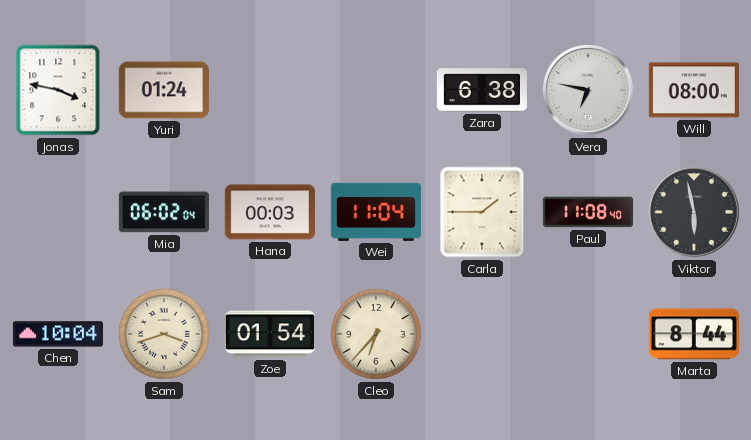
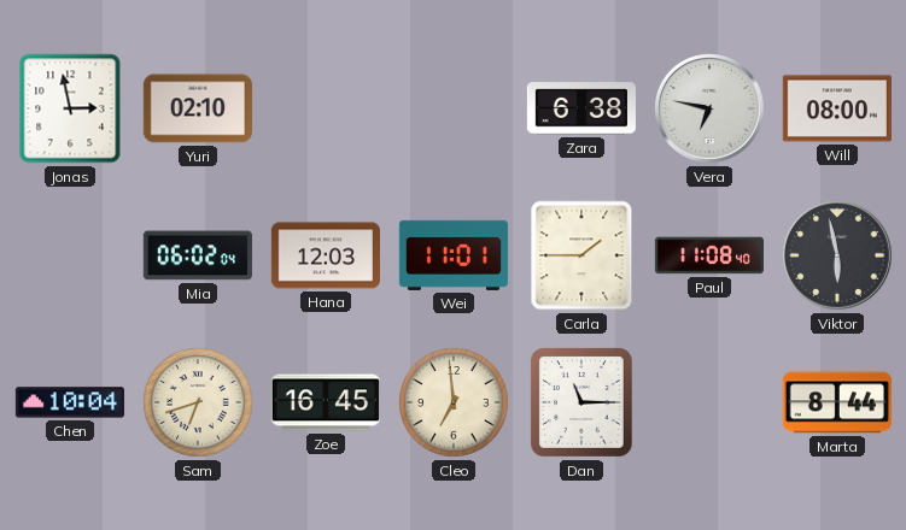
Jonas: 3:47 -> 2:58
Yuri: 01:24 -> 02:10
Hana: 00:03 -> 12:03
Wei: 11:04 -> 11:01
Sam: 3:42 -> 6:42
Zoe: 01:54 -> 16:45
Cleo: 6:37 -> 6:59
Dan: none -> 11:15
